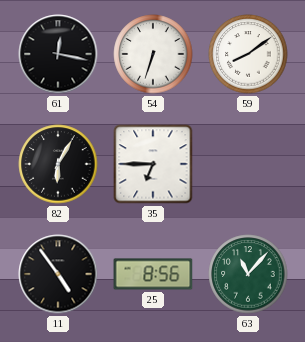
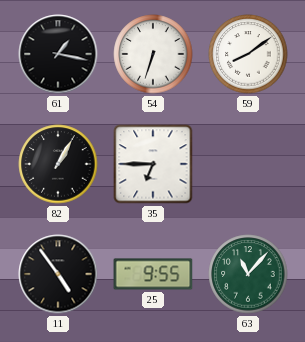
61: 12:17 -> 1:17
82: 6:05 -> 1:05
25: 8:56 -> 9:55
